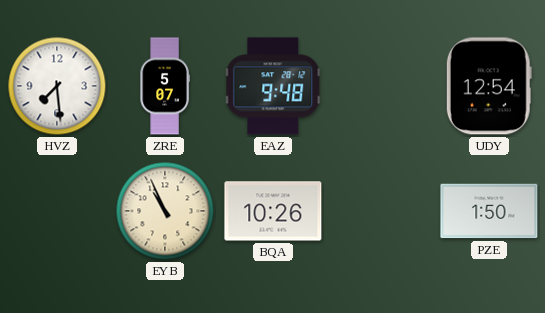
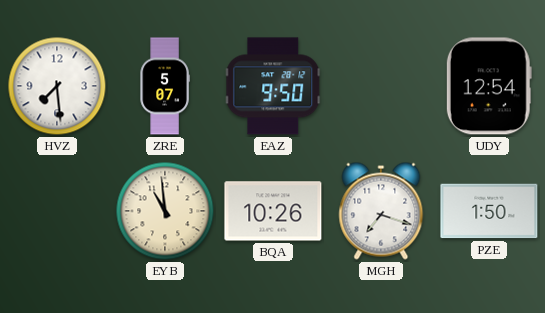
EAZ: 9:48 -> 9:50
EYB: 10:56 -> 10:59
MGH: none -> 7:18
